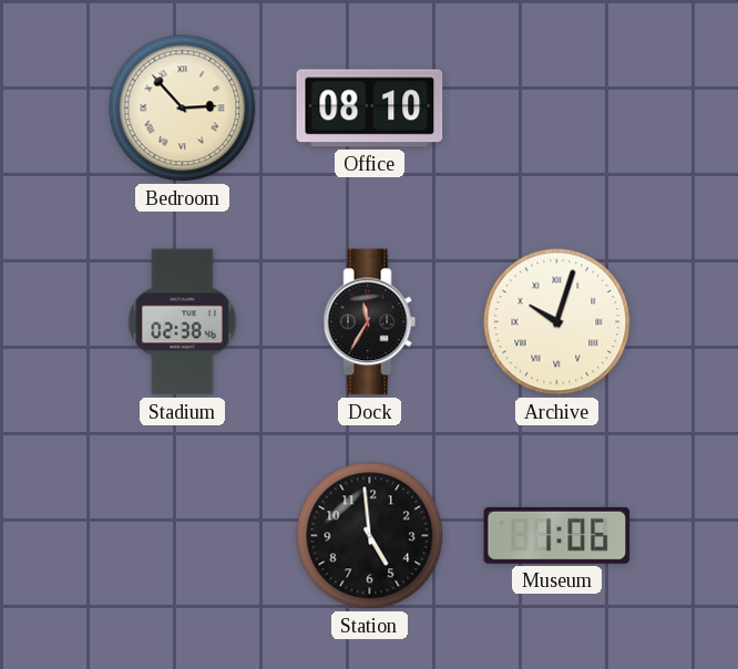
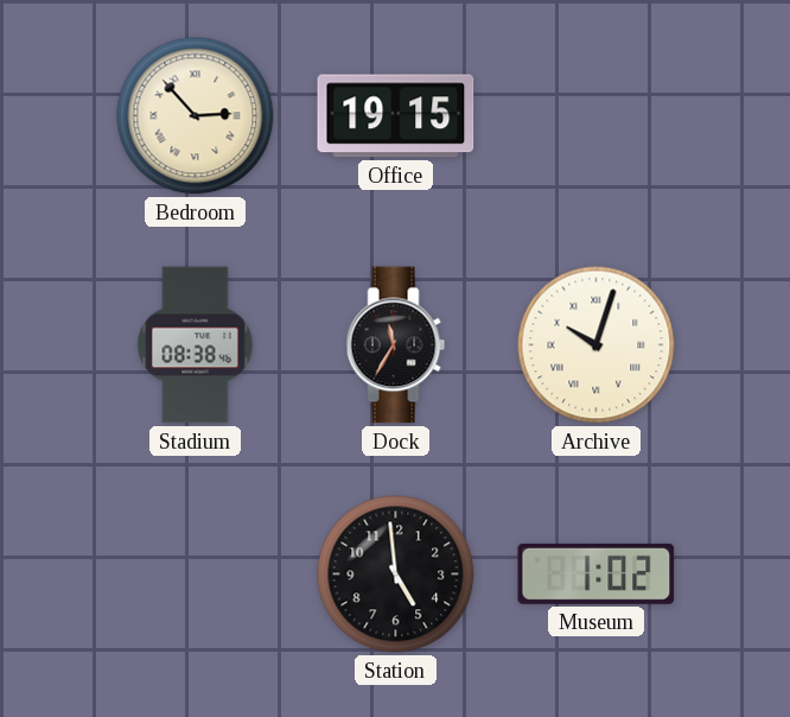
Office: 08:10 -> 19:15
Stadium: 02:38 -> 08:38
Museum: 1:06 -> 1:02
